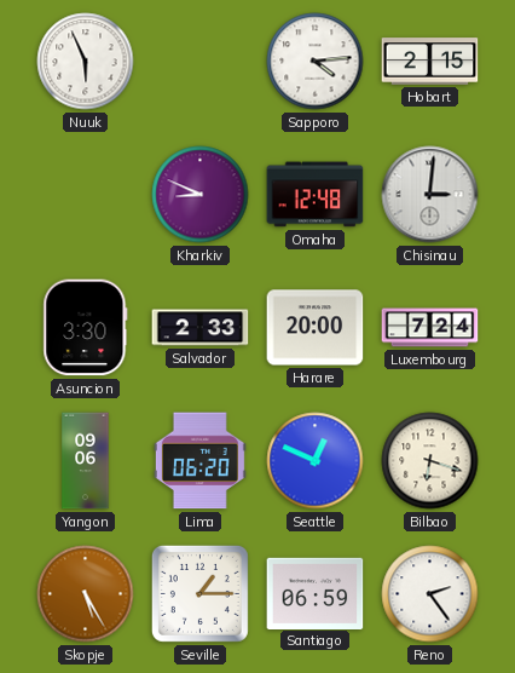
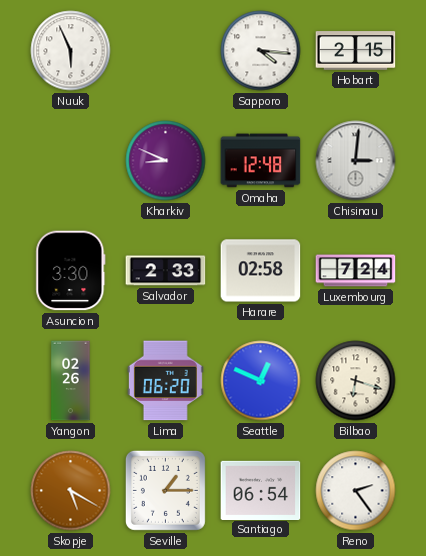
Sapporo: 4:14 -> 4:16
Harare: 20:00 -> 02:58
Yangon: 09:06 -> 02:26
Skopje: 5:25 -> 5:20
Santiago: 06:59 -> 06:54
